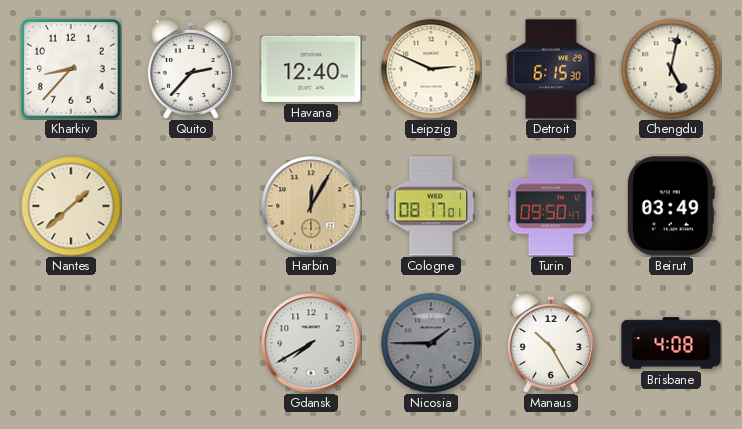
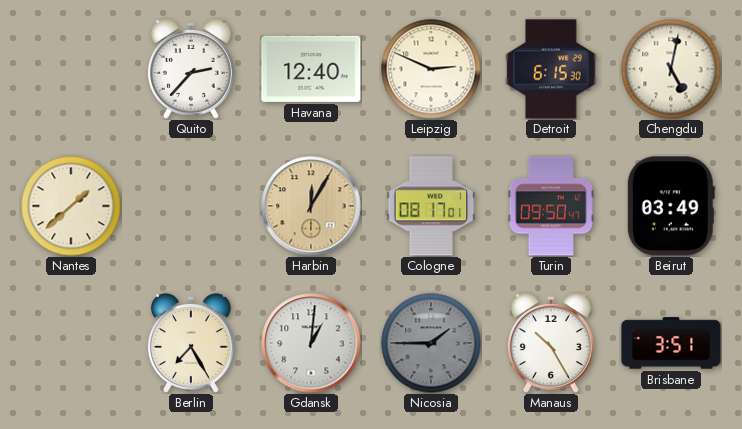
Kharkiv: 8:37 -> none
Berlin: none -> 7:25
Gdansk: 7:40 -> 1:01
Brisbane: 4:08 -> 3:51
